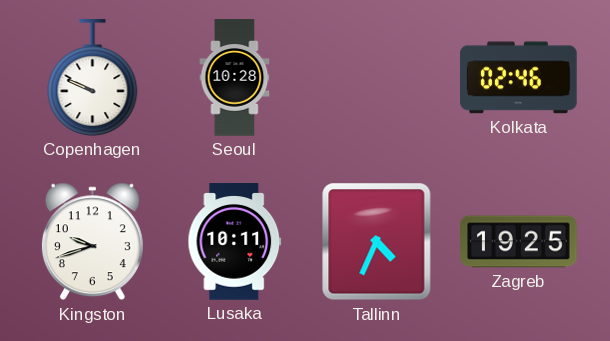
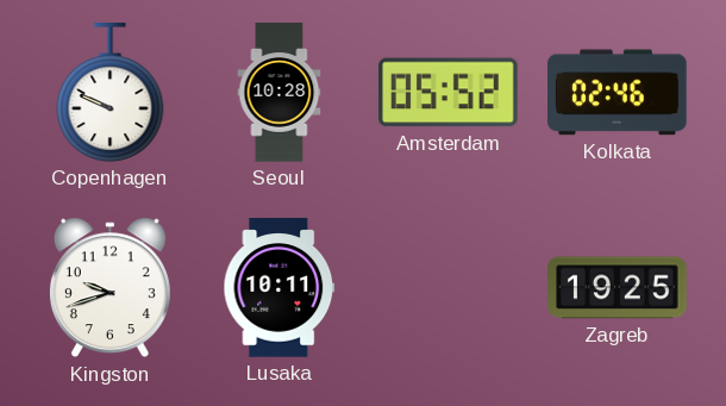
Amsterdam: none -> 05:52
Tallinn: 4:34 -> none
